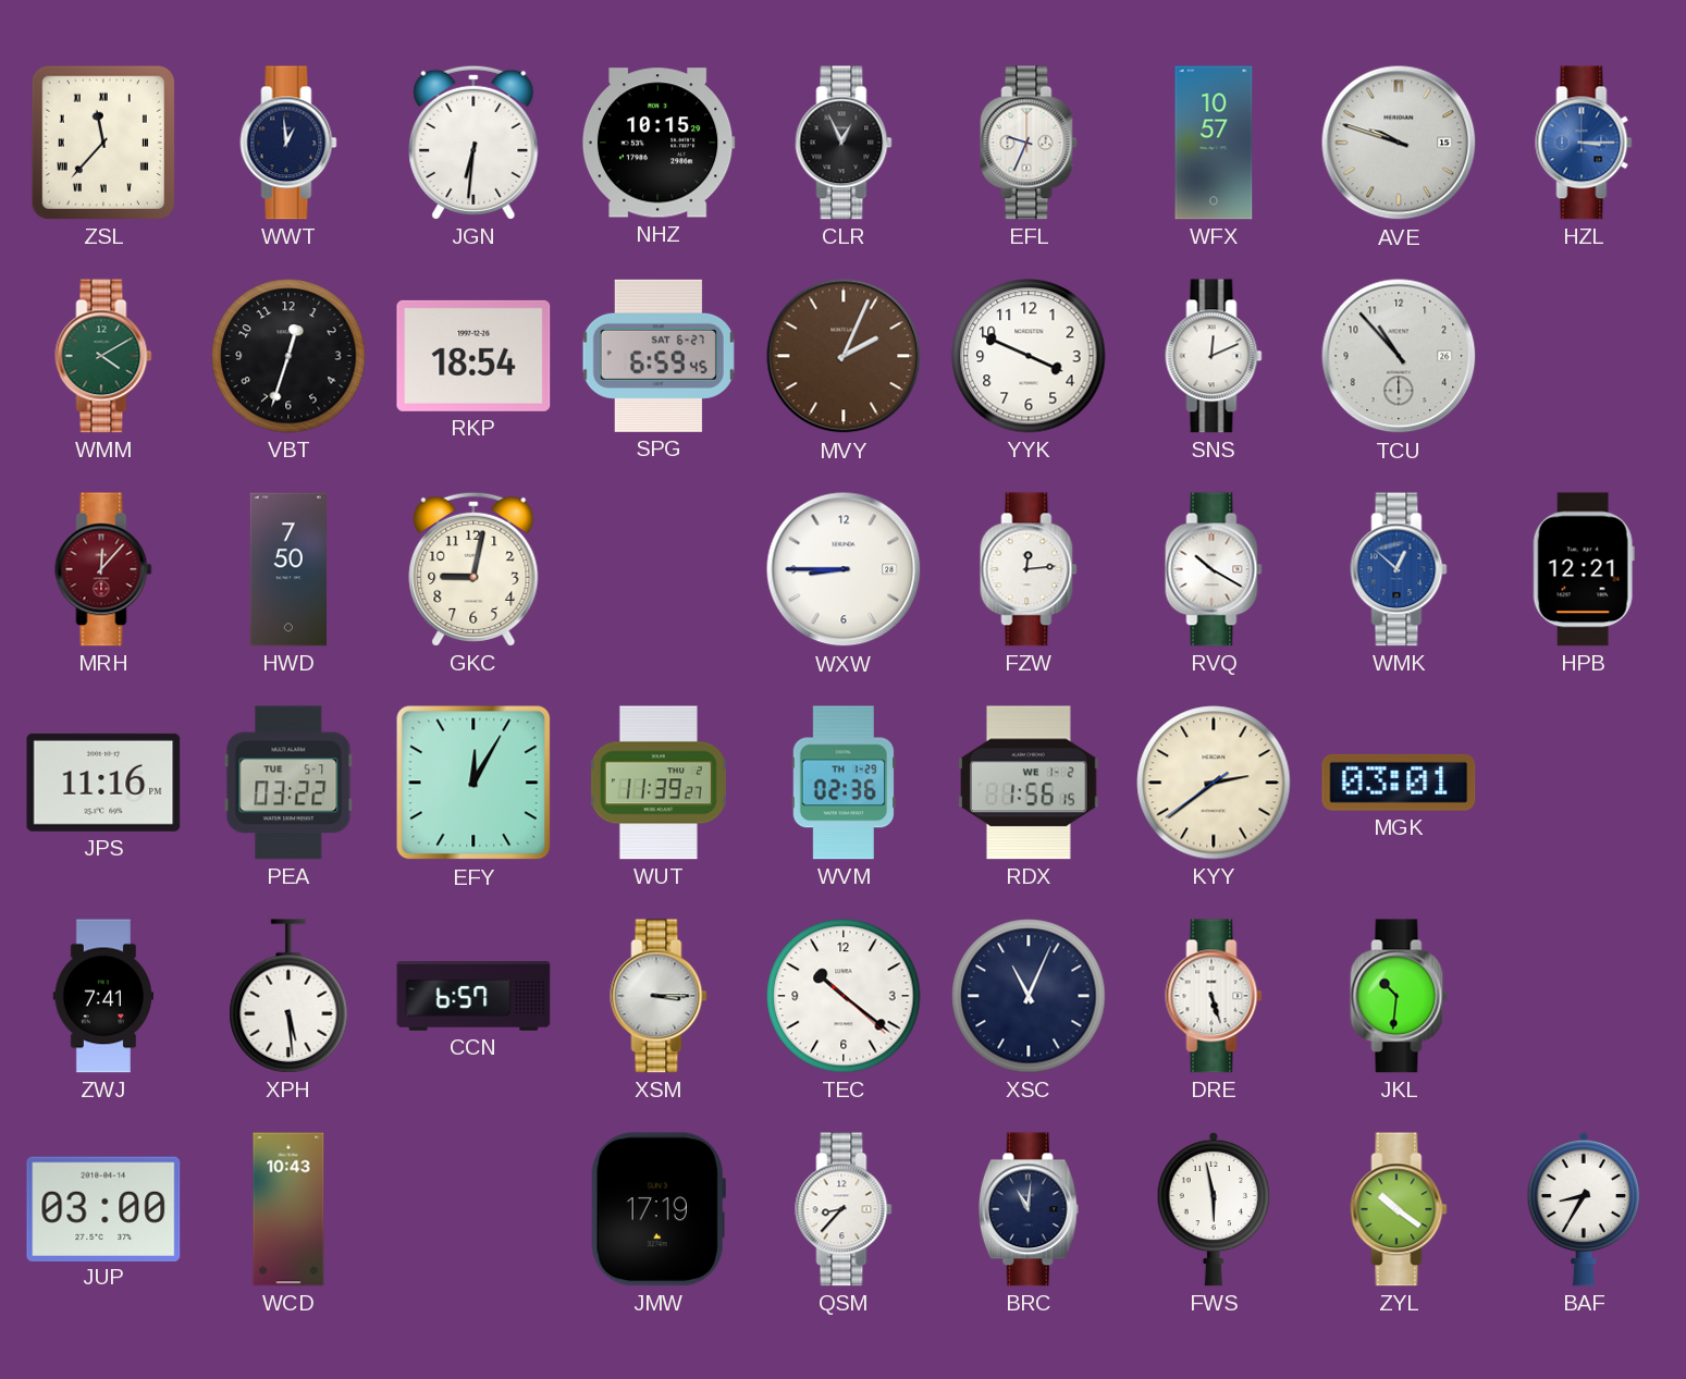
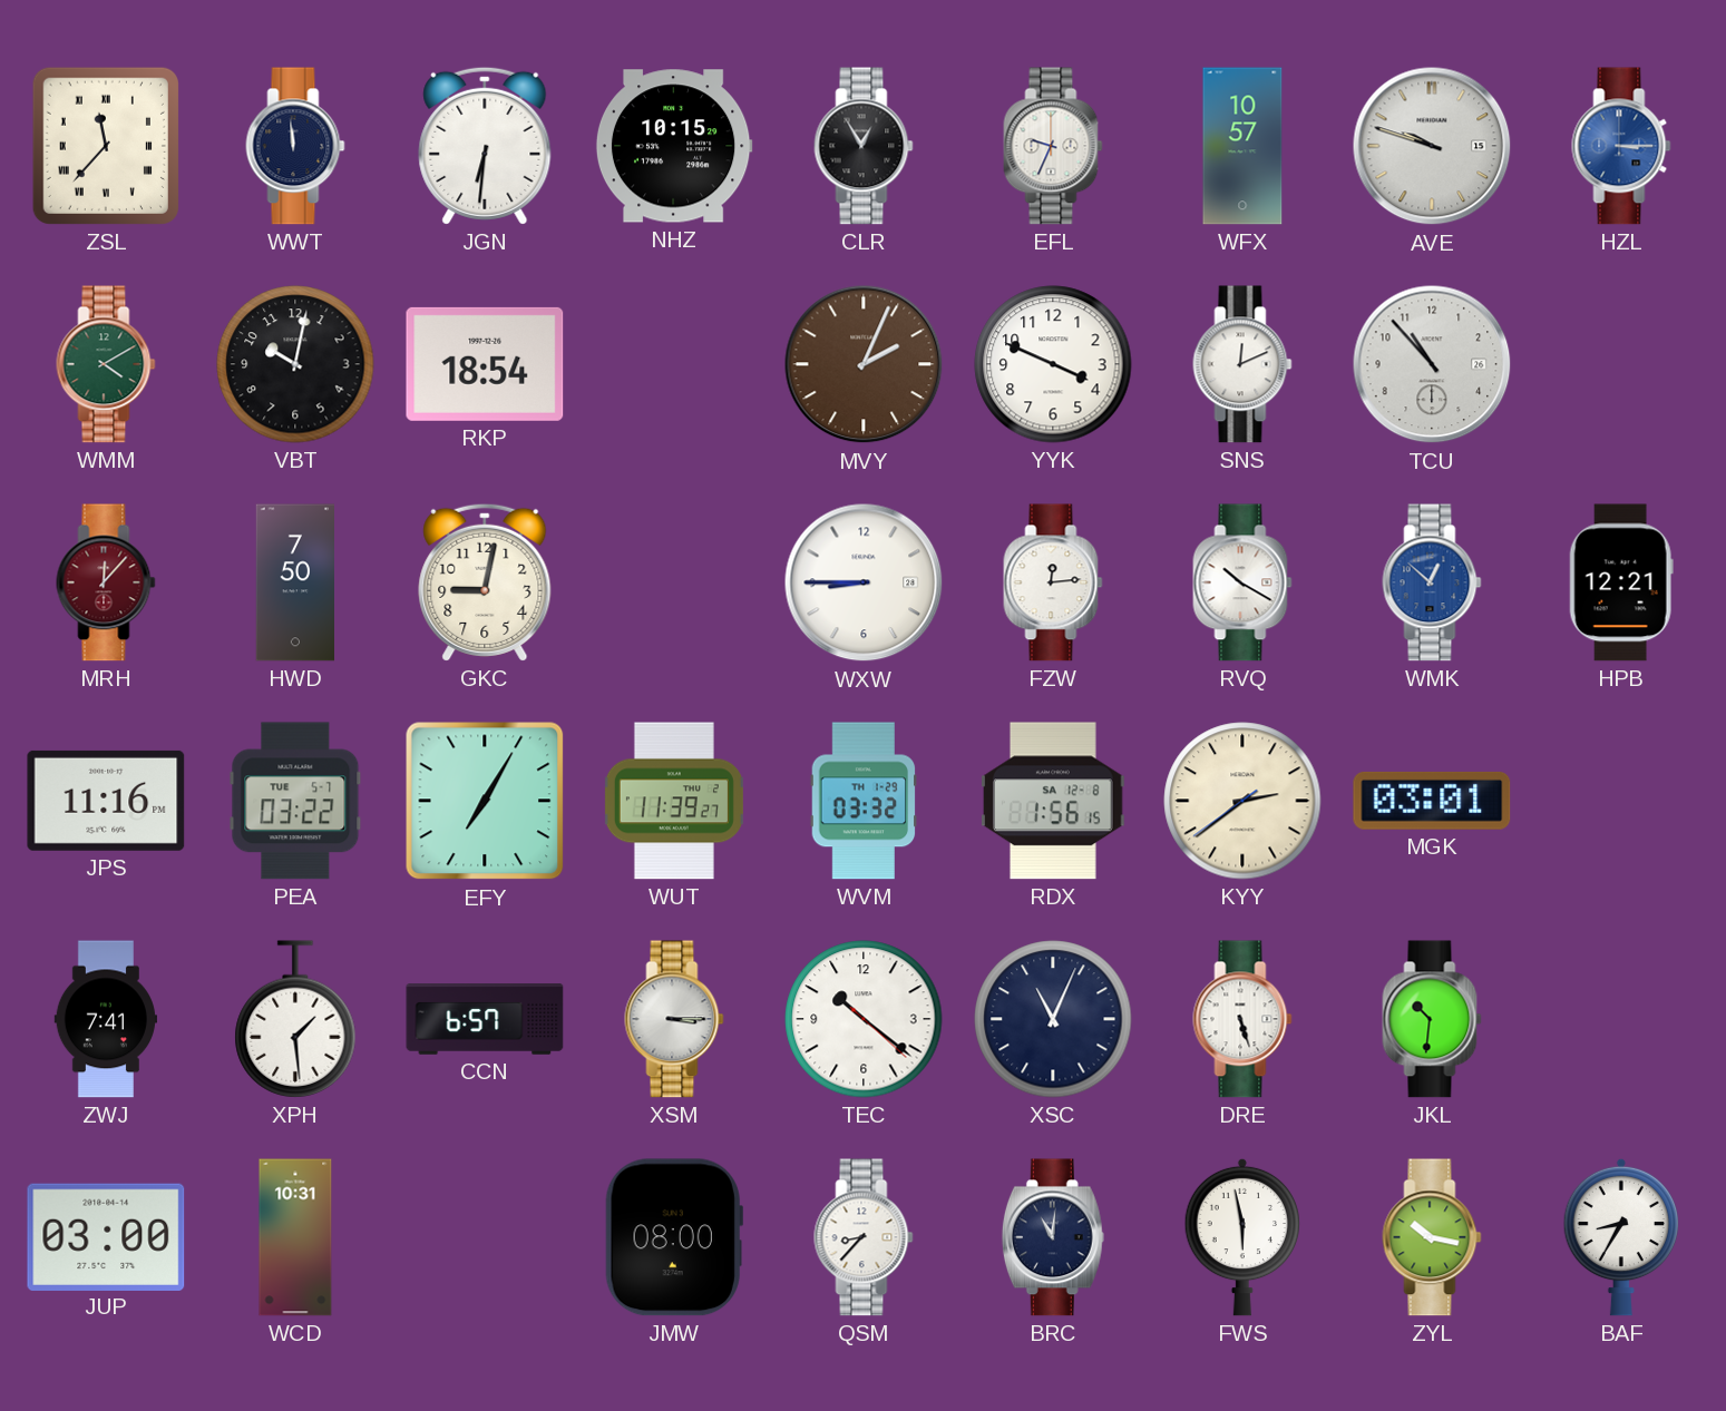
WWT: 12:59 -> 11:59
CLR: 12:56 -> 12:55
VBT: 12:33 -> 10:02
SPG: 6:59 -> none
EFY: 12:05 -> 7:05
WVM: 02:36 -> 03:32
RDX date: WE 1-2 -> SA 12-8
XPH: 5:29 -> 1:29
WCD: 10:43 -> 10:31
JMW: 17:19 -> 08:00
ZYL: 10:21 -> 10:17
